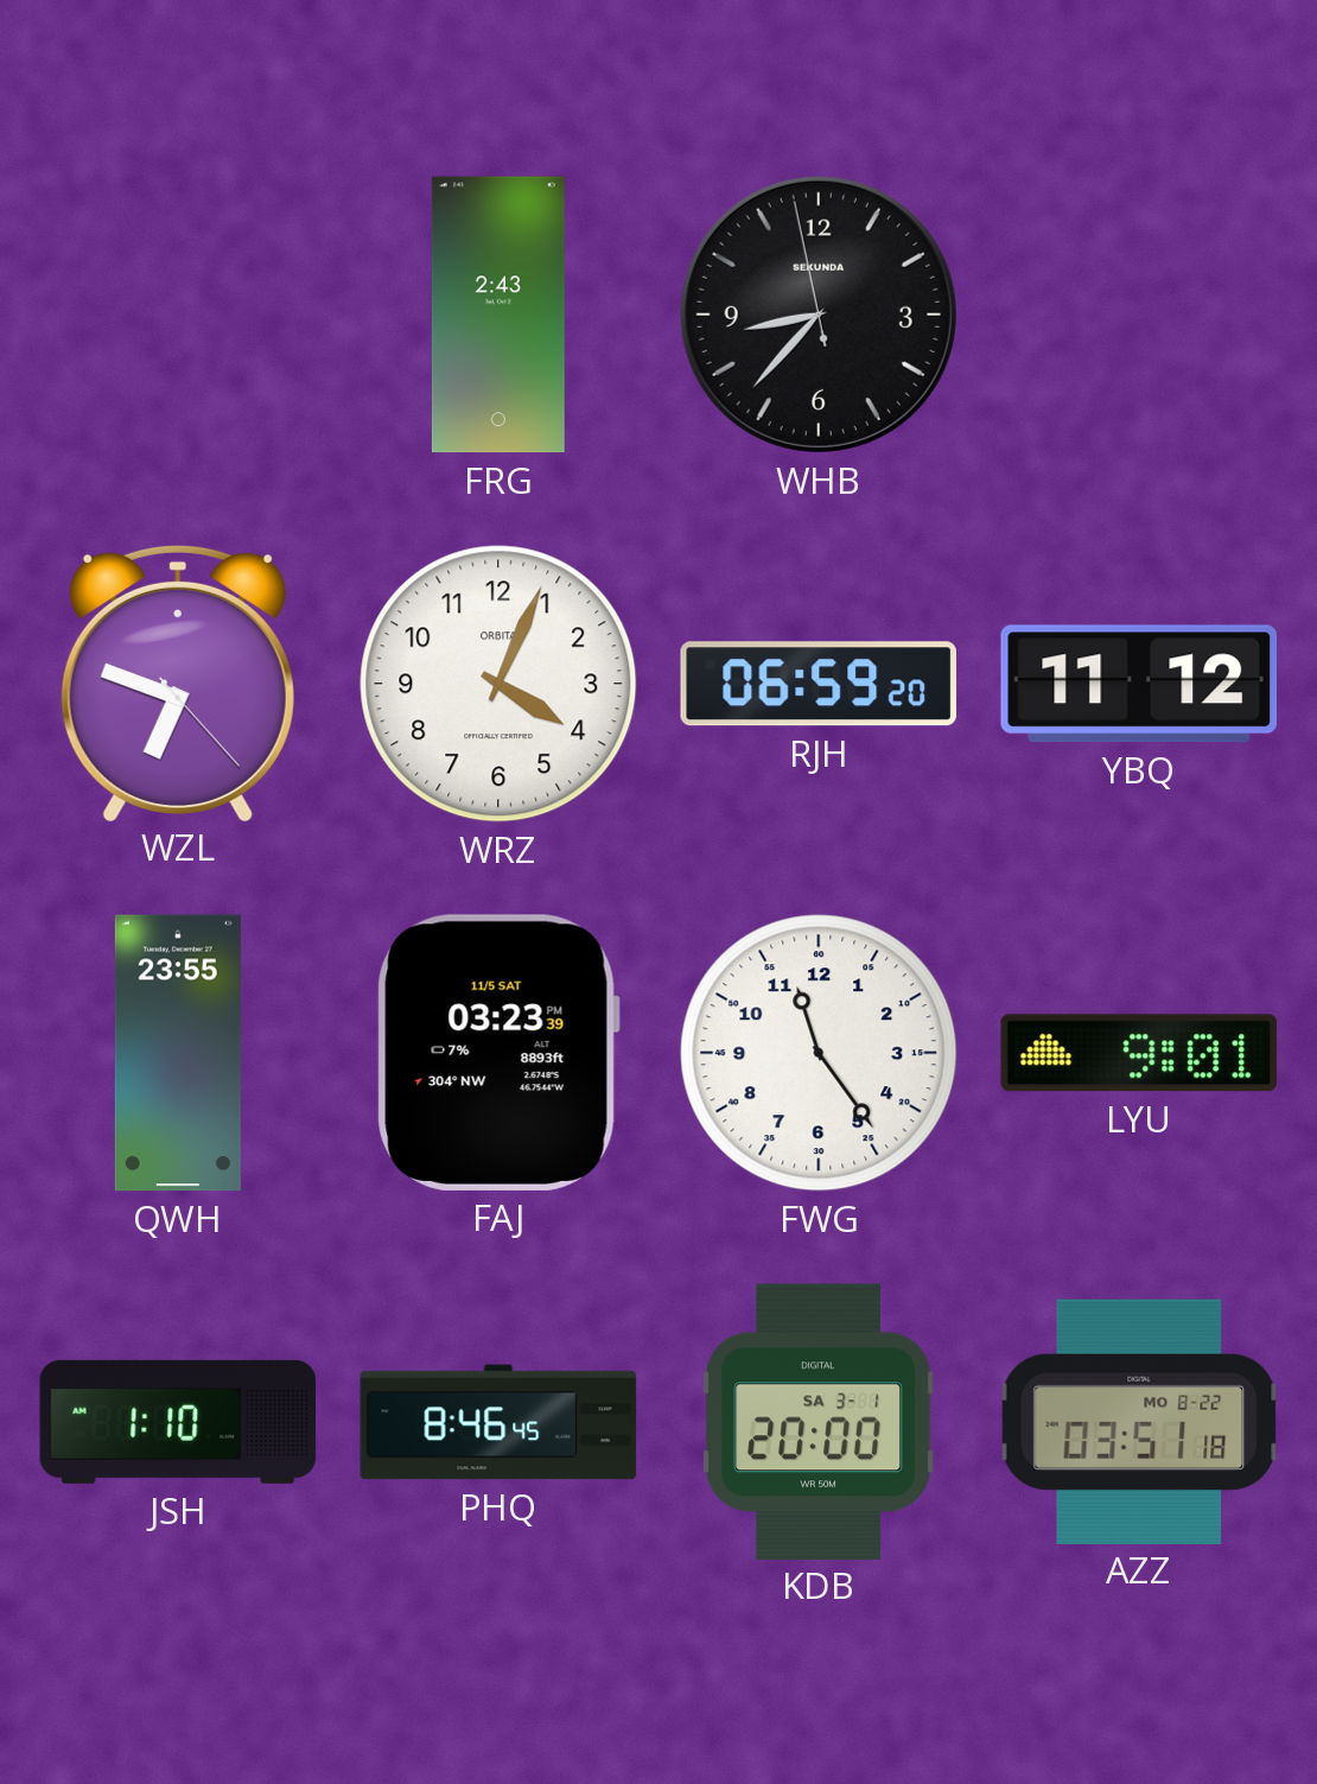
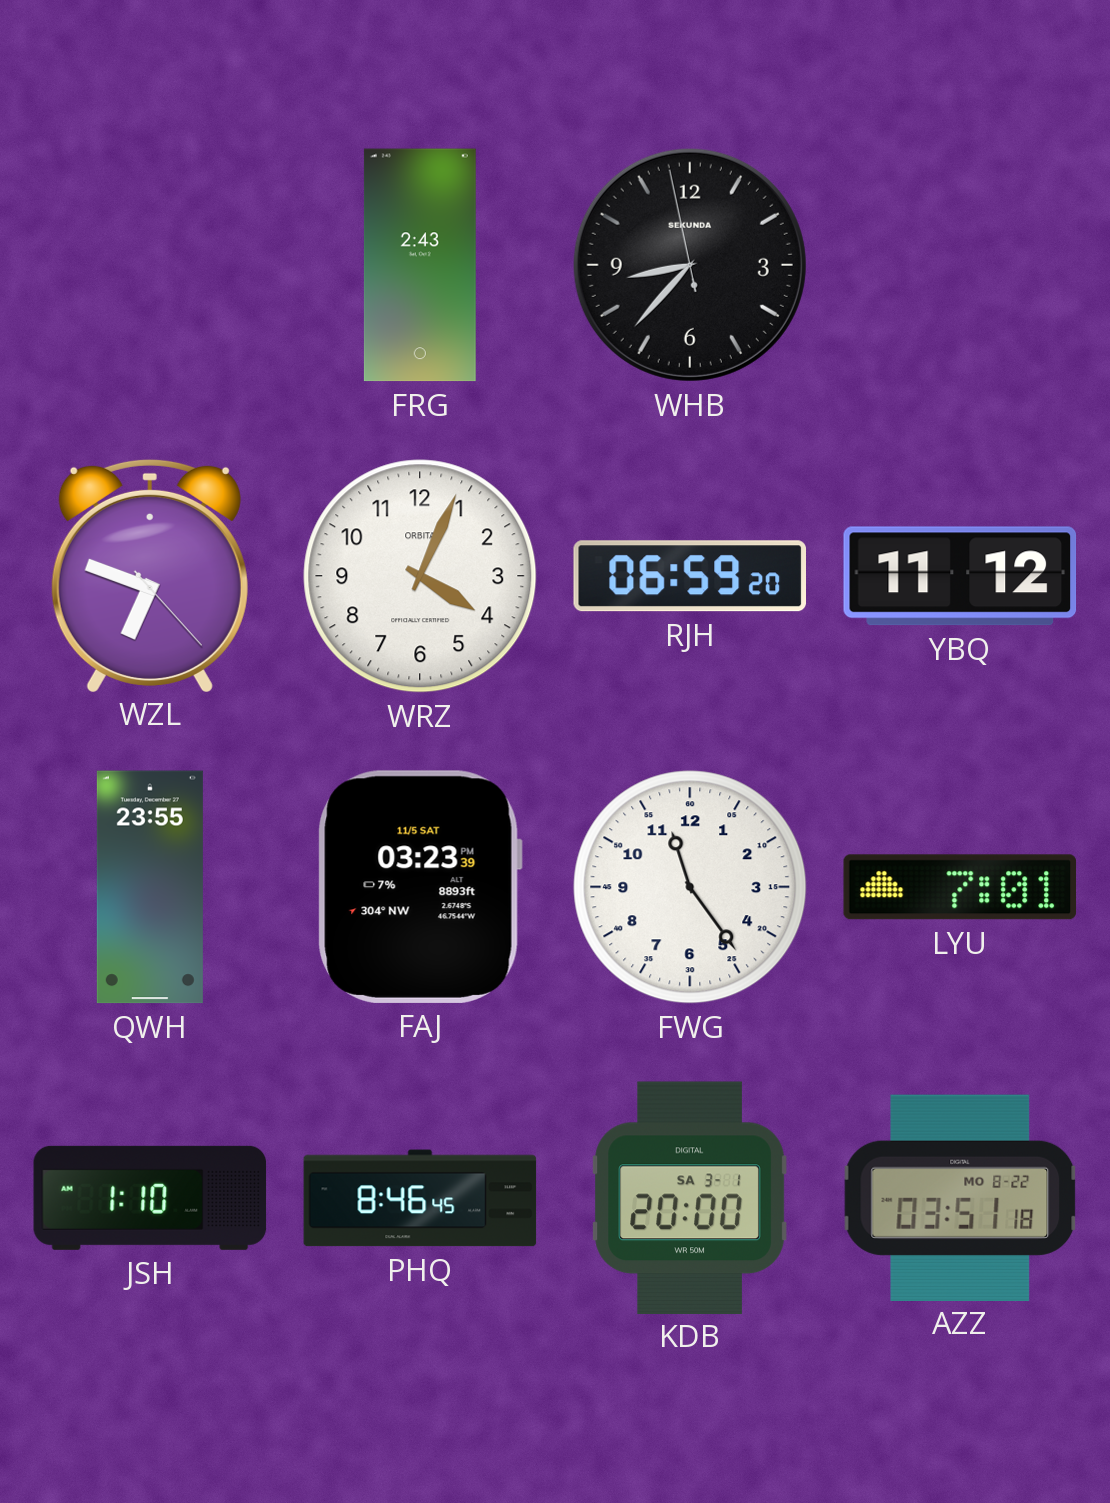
LYU: 9:01 -> 7:01
